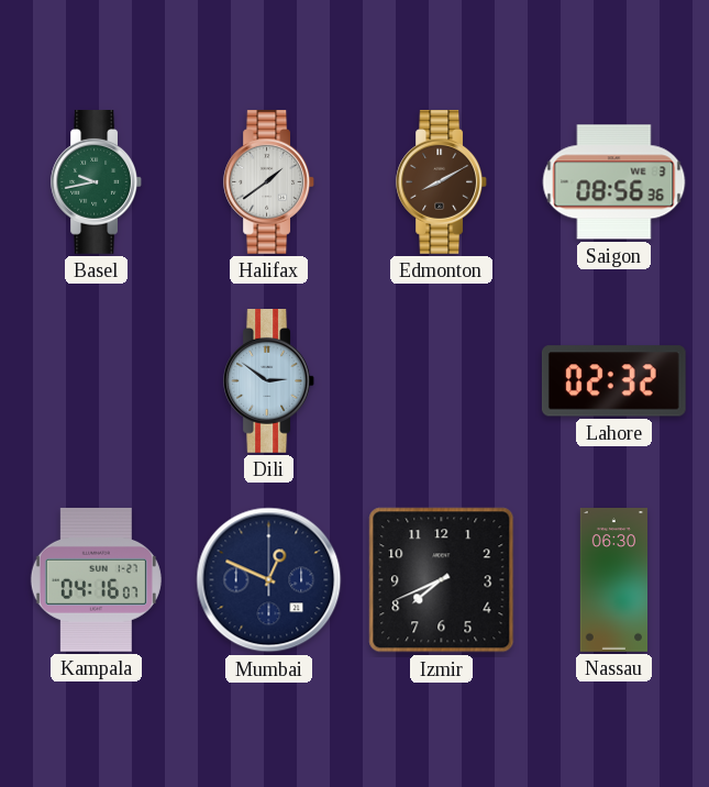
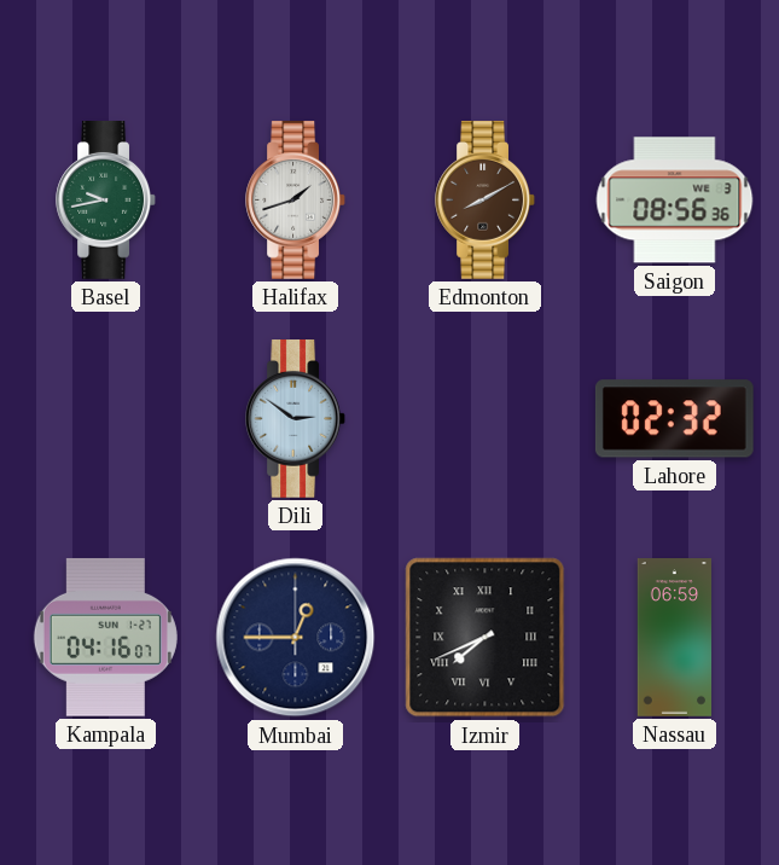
Halifax: 1:39 -> 1:42
Mumbai: 12:49 -> 12:45
Izmir numerals: Arabic -> Roman
Nassau: 06:30 -> 06:59
